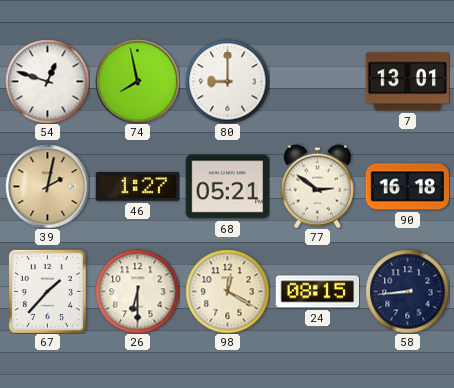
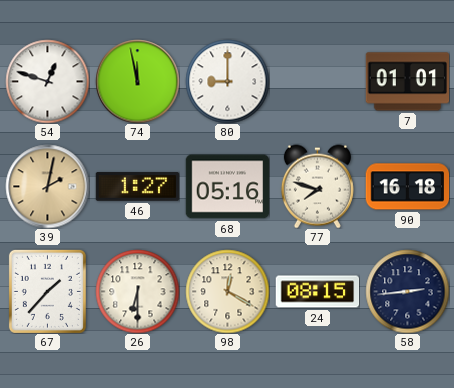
74: 7:58 -> 11:58
7: 13:01 -> 01:01
68: 05:21 -> 05:16
77: 2:51 -> 7:48
58: 8:44 -> 2:44
